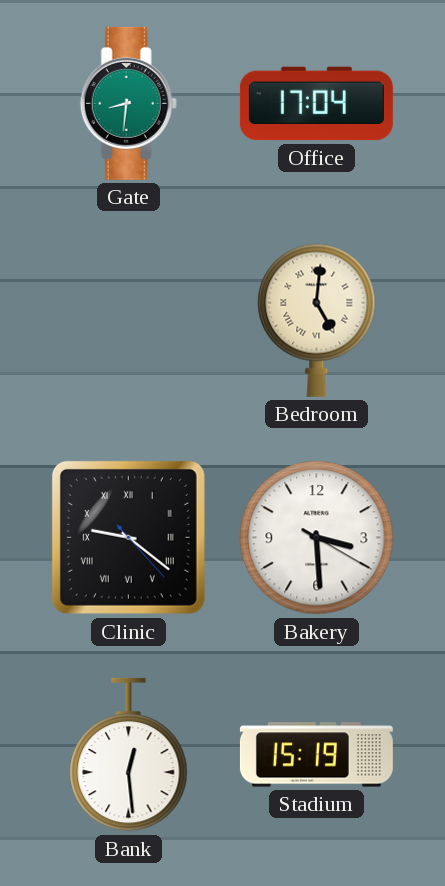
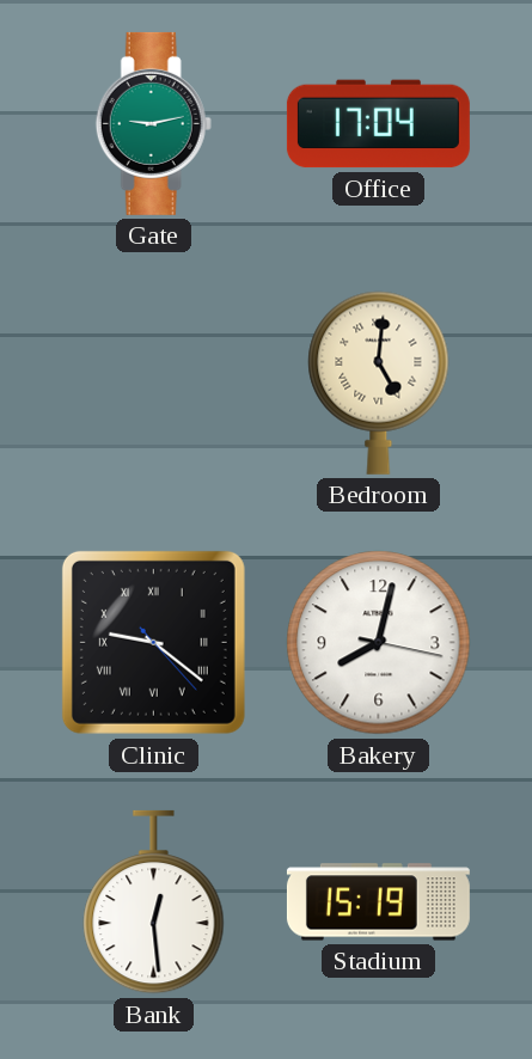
Gate: 8:31 -> 9:13
Bakery: 3:29 -> 8:02
